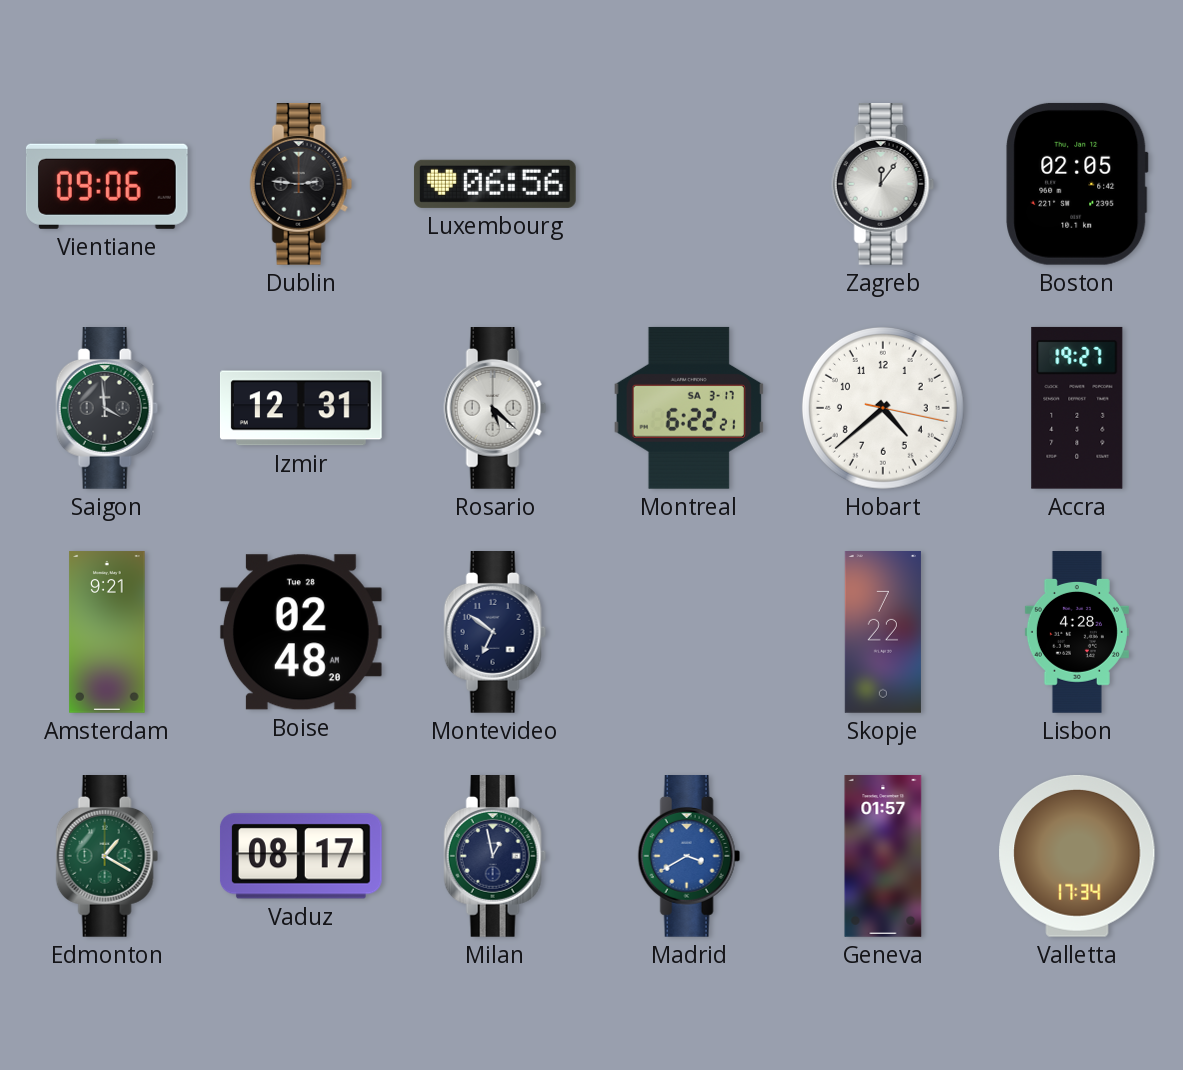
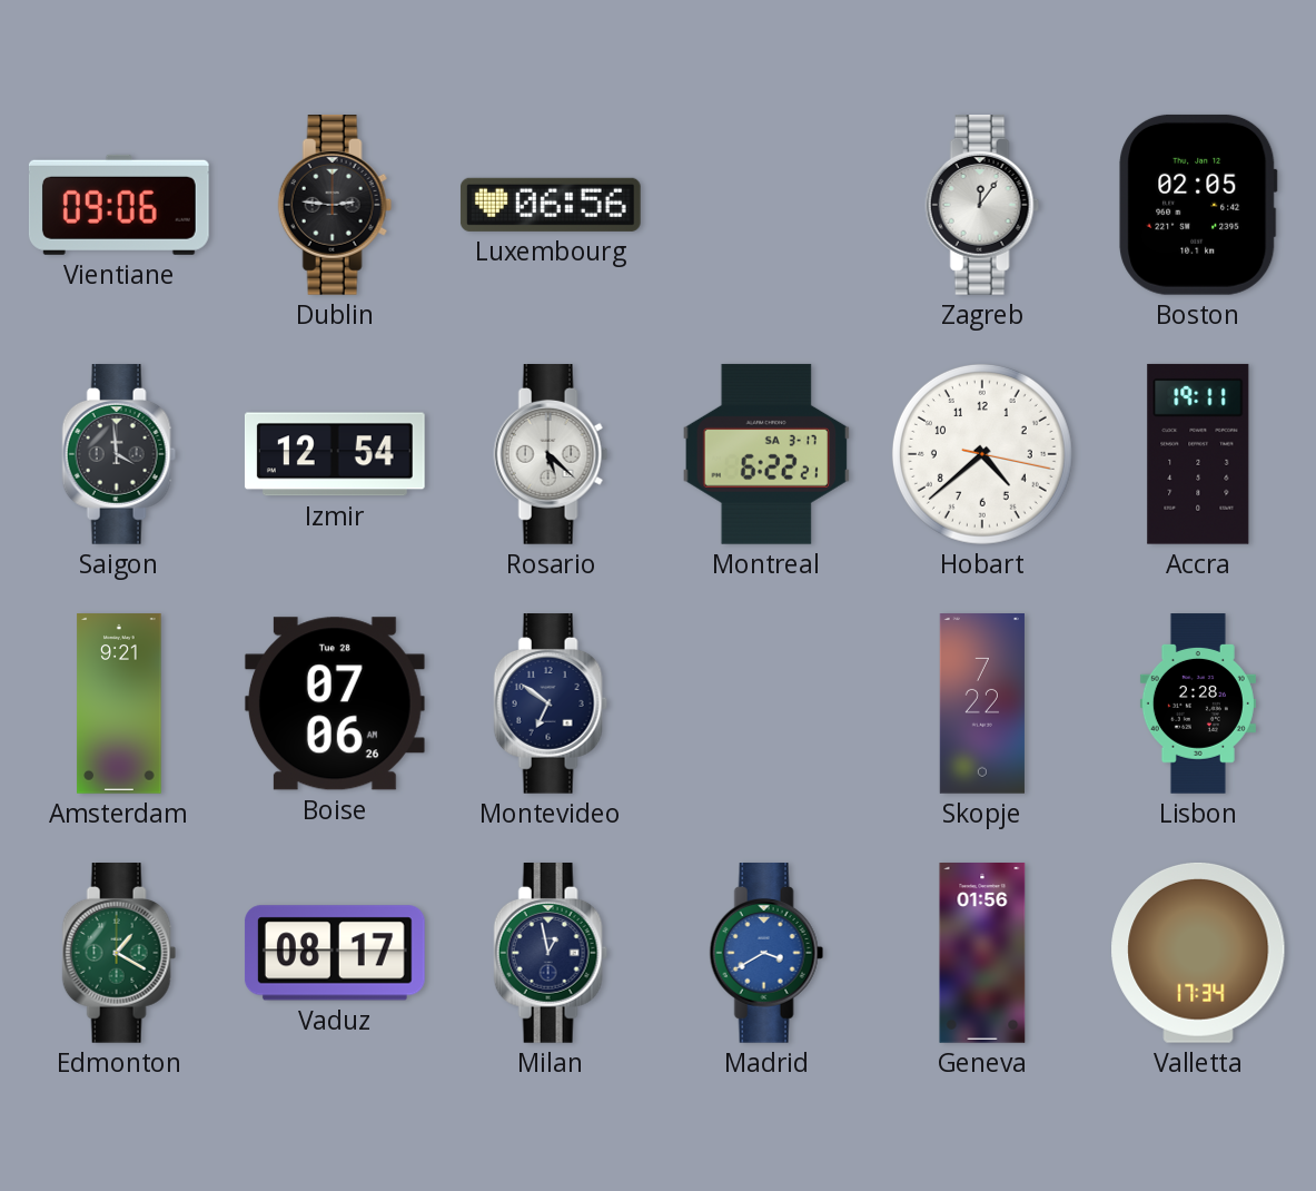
Izmir: 12:31 -> 12:54
Accra: 19:27 -> 19:11
Boise: 02:48 -> 07:06
Lisbon: 4:28 -> 2:28
Geneva: 01:57 -> 01:56
